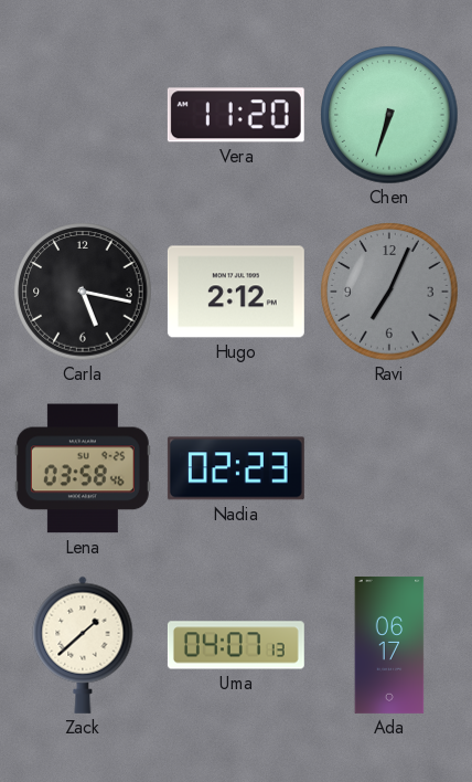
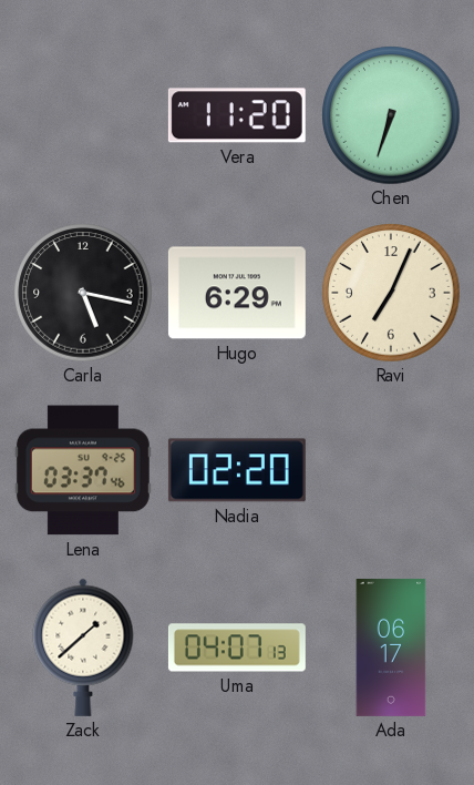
Hugo: 2:12 -> 6:29
Ravi dial: grey -> cream
Lena: 03:58 -> 03:37
Nadia: 02:23 -> 02:20
